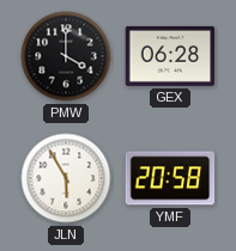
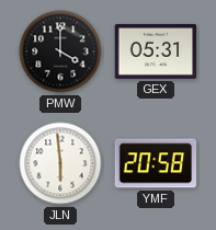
GEX: 06:28 -> 05:31
JLN: 5:55 -> 5:59
